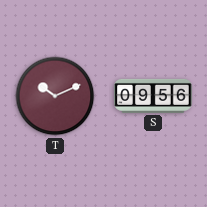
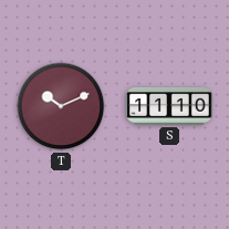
S: 09:56 -> 11:10
